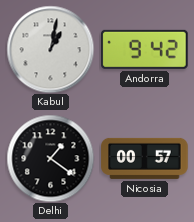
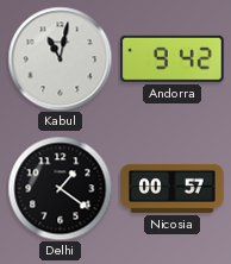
Kabul: 1:02 -> 11:02
